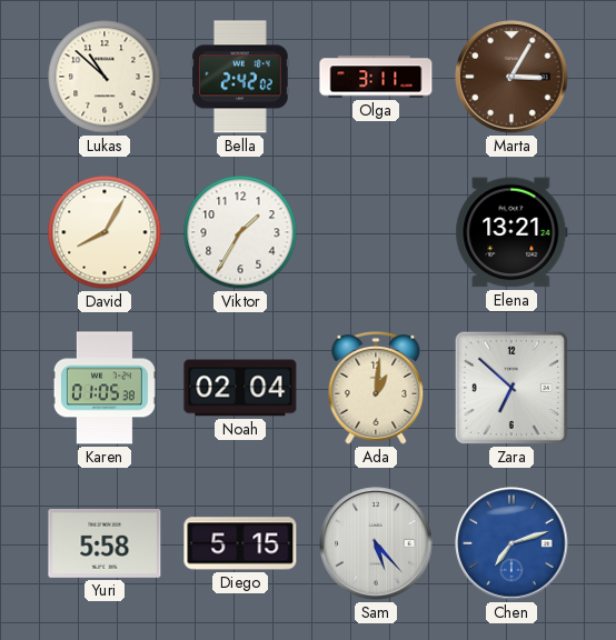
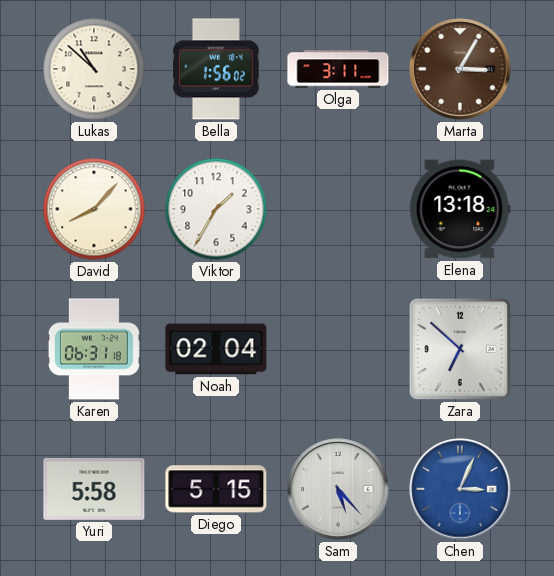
Bella: 2:42 -> 1:56
David: 8:05 -> 8:07
Elena: 13:21 -> 13:18
Karen: 01:05 -> 06:31
Ada: 1:01 -> none
Chen: 7:12 -> 3:04
